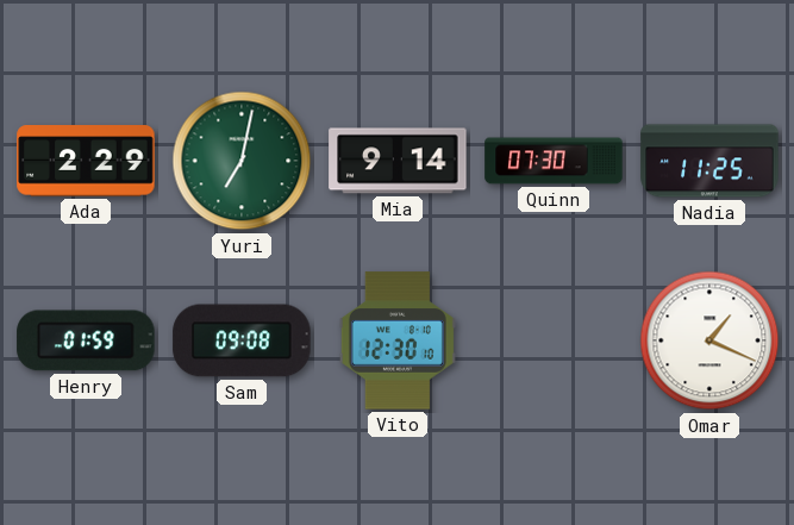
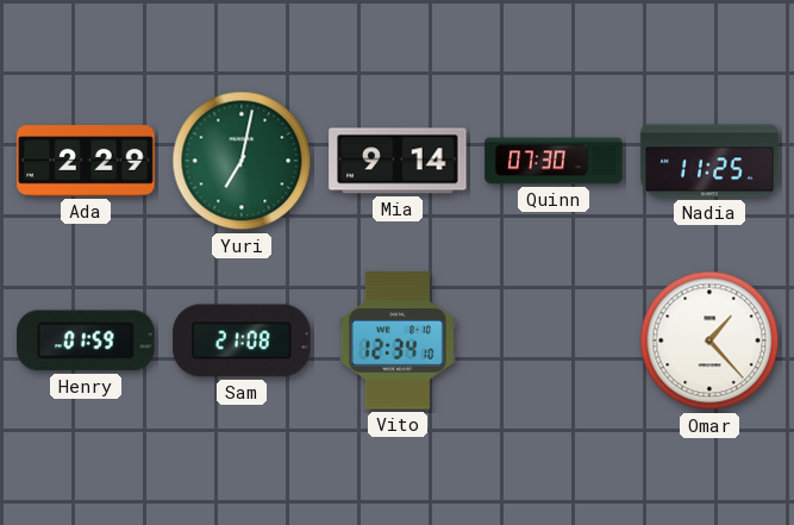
Sam: 09:08 -> 21:08
Vito: 12:30 -> 12:34
Omar: 1:19 -> 1:23
